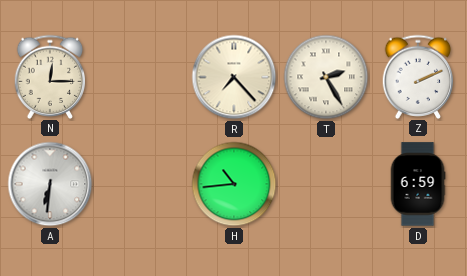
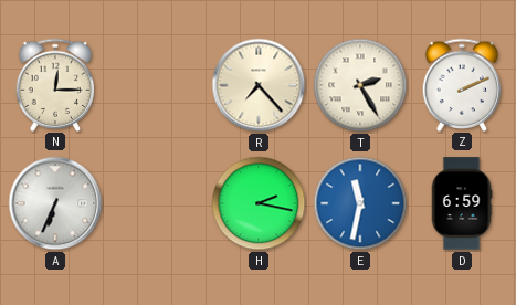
A: 6:31 -> 6:34
H: 10:44 -> 2:17
E: none -> 11:32
